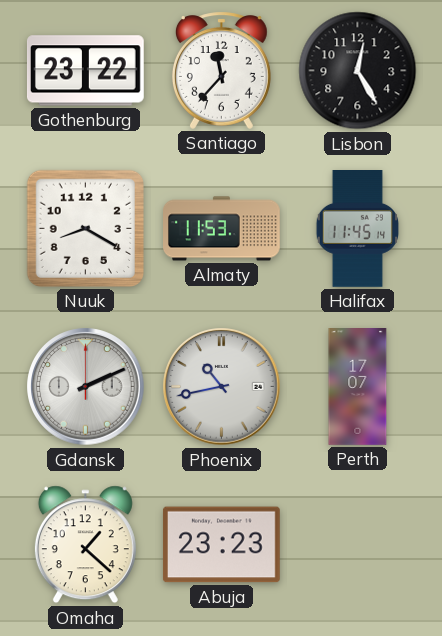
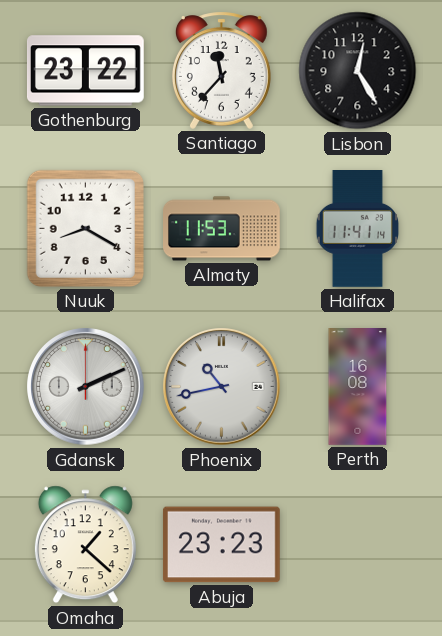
Halifax: 11:45 -> 11:41
Perth: 17:07 -> 16:08
